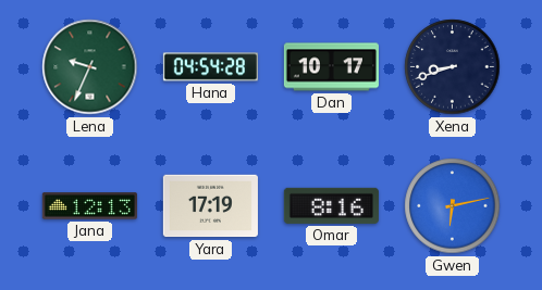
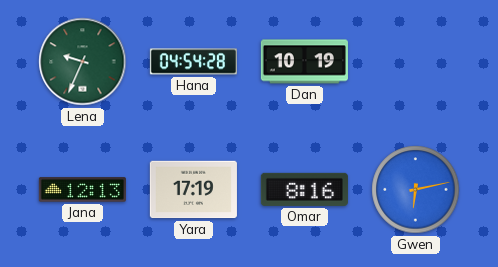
Dan: 10:17 -> 10:19
Xena: 8:42 -> none
